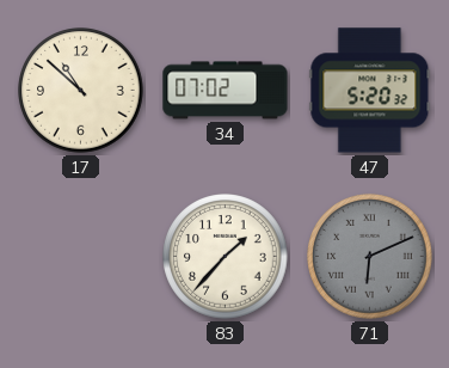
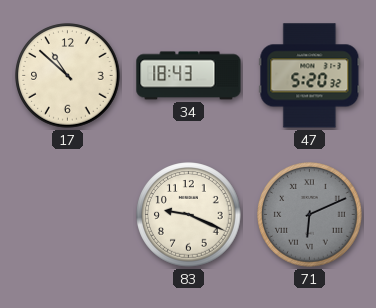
34: 07:02 -> 18:43
83: 1:37 -> 9:19
